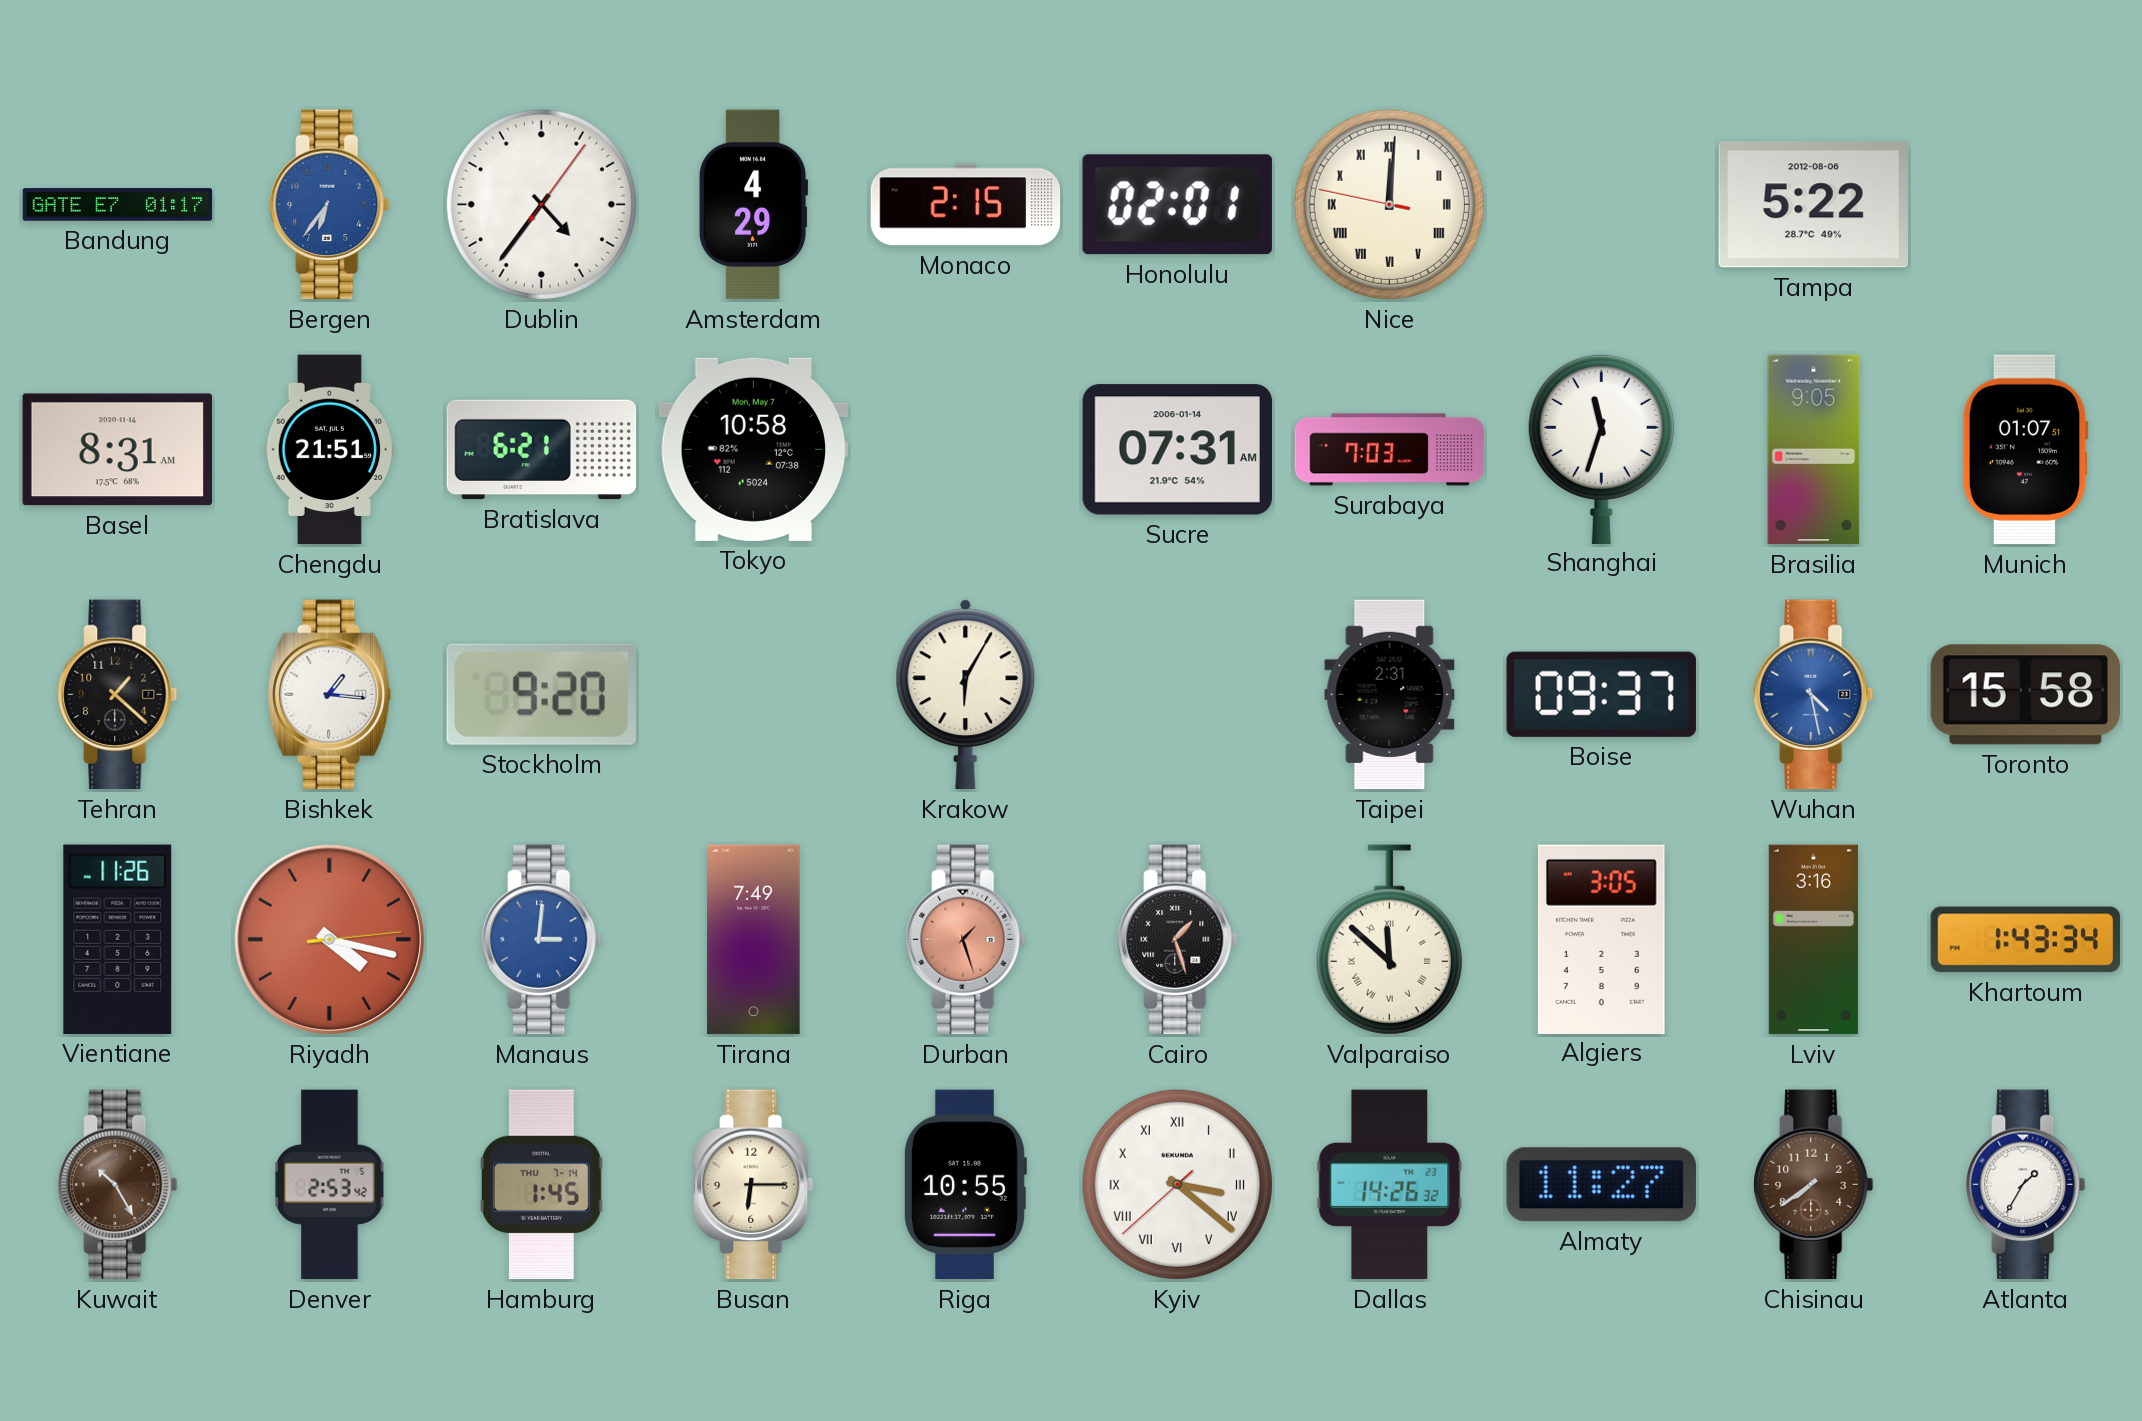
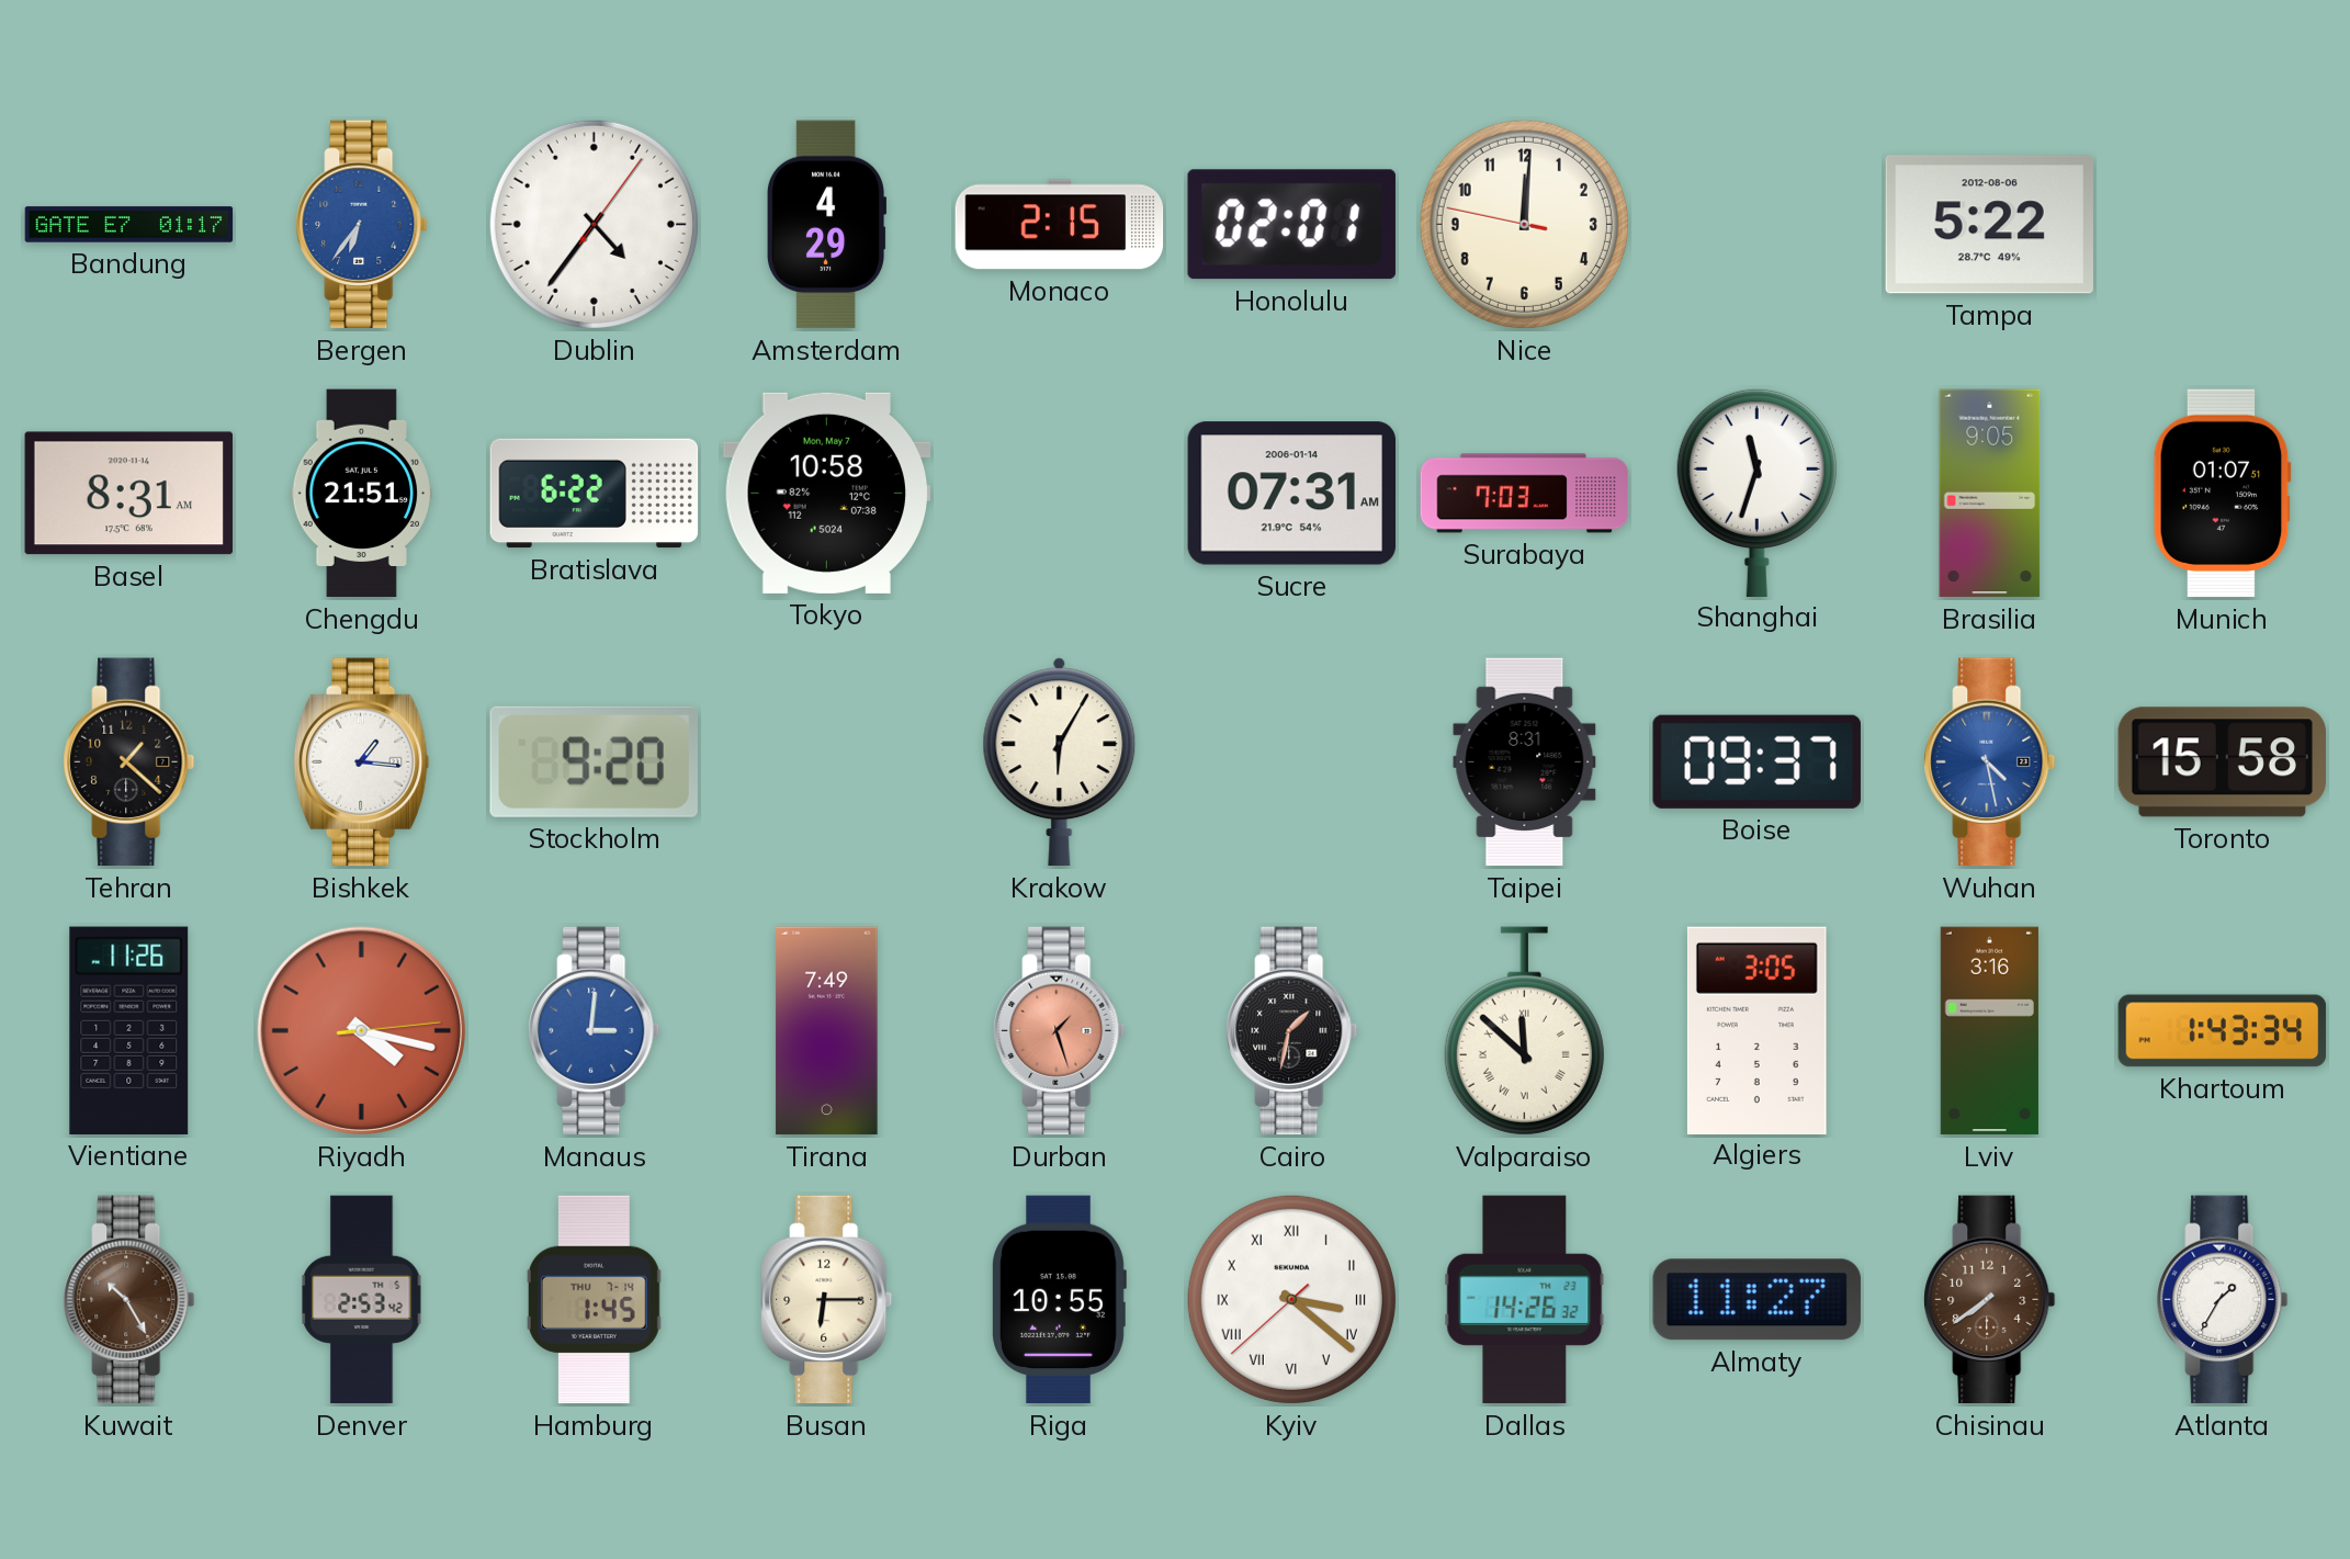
Nice numerals: Roman -> Arabic
Bratislava: 6:21 -> 6:22
Taipei: 2:31 -> 8:31
Cairo: 1:27 -> 1:32
